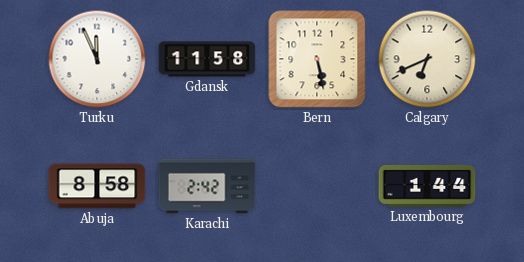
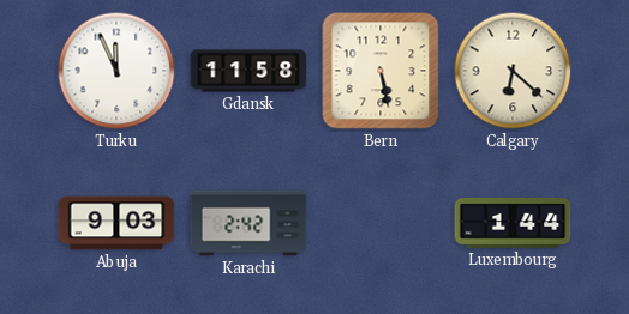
Calgary: 6:41 -> 6:22
Abuja: 8:58 -> 9:03
